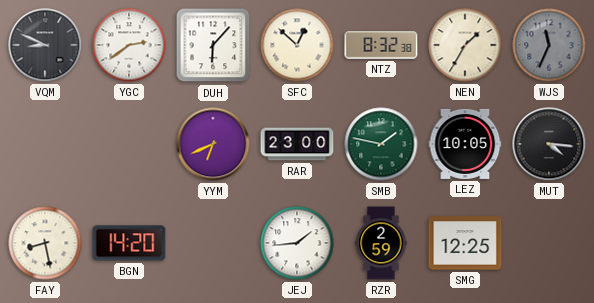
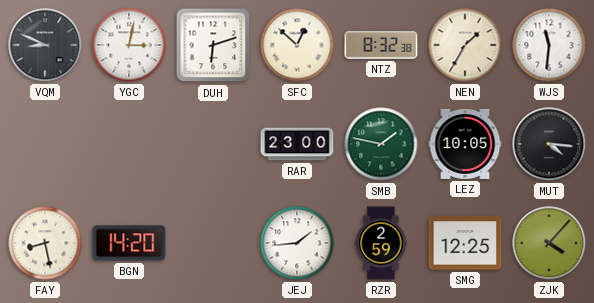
YGC: 2:39 -> 3:02
DUH: 6:07 -> 6:12
WJS: 11:34 -> 11:31
WJS dial: grey -> white
YYM: 6:41 -> none
ZJK: none -> 4:07
